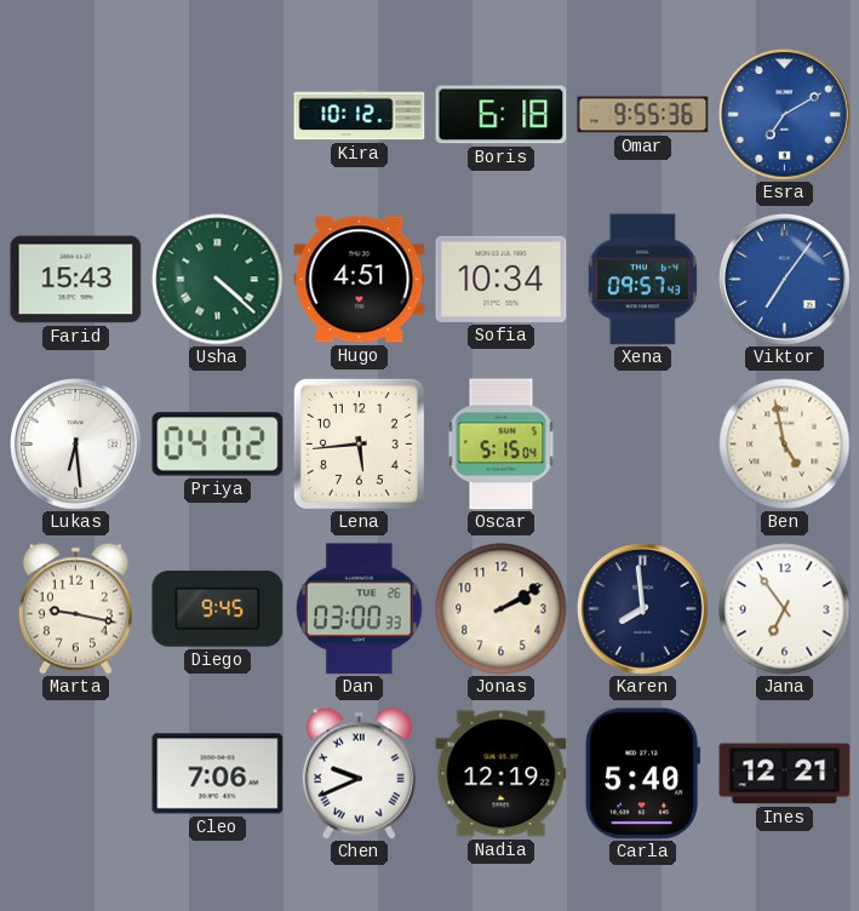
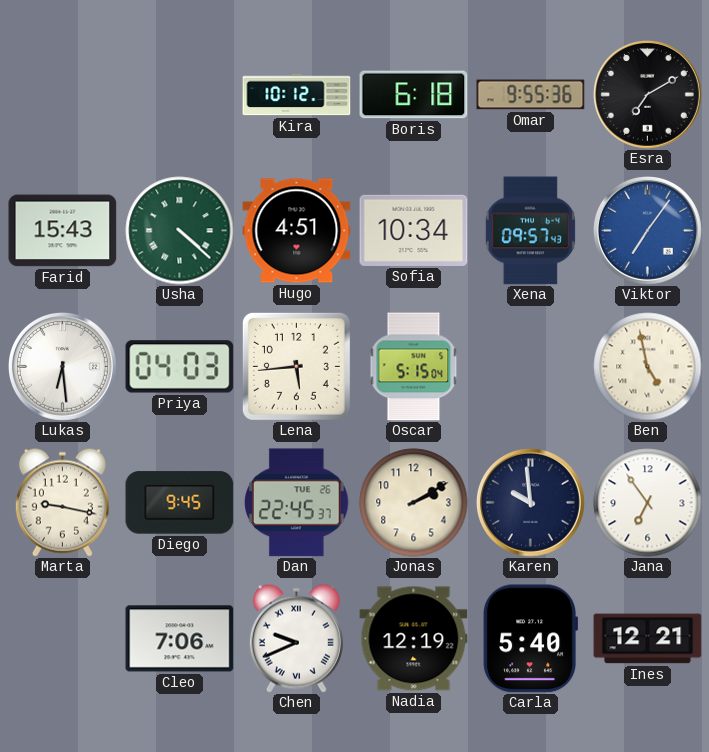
Esra dial: blue -> black
Priya: 04:02 -> 04:03
Dan: 03:00 -> 22:45
Karen: 7:59 -> 9:59
